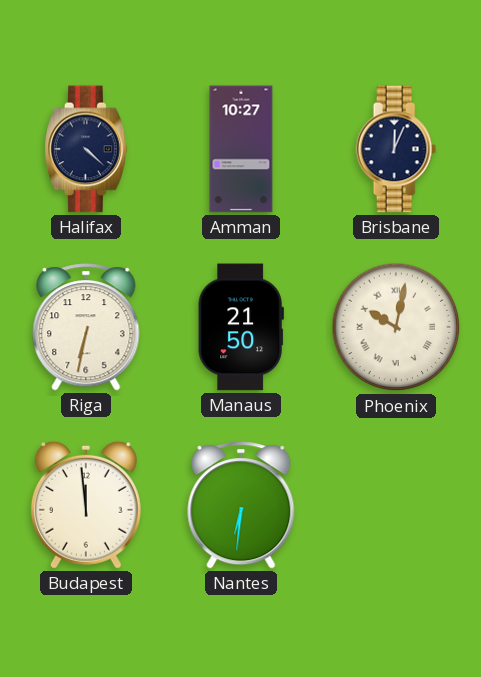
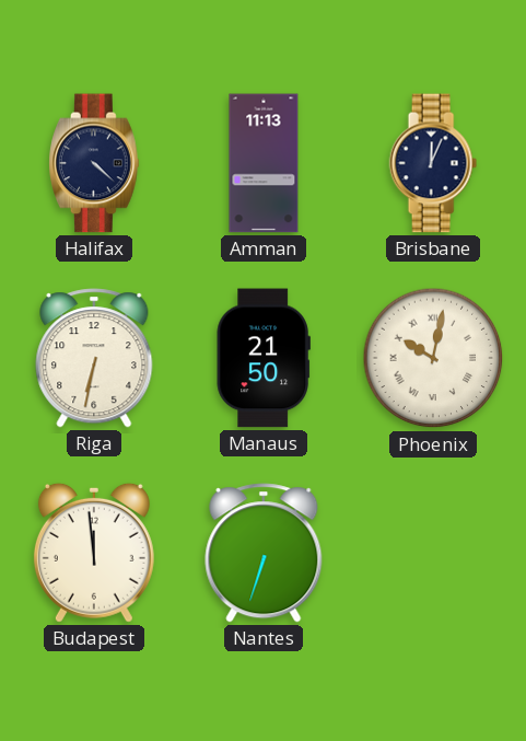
Amman: 10:27 -> 11:13
Nantes: 6:31 -> 6:33
